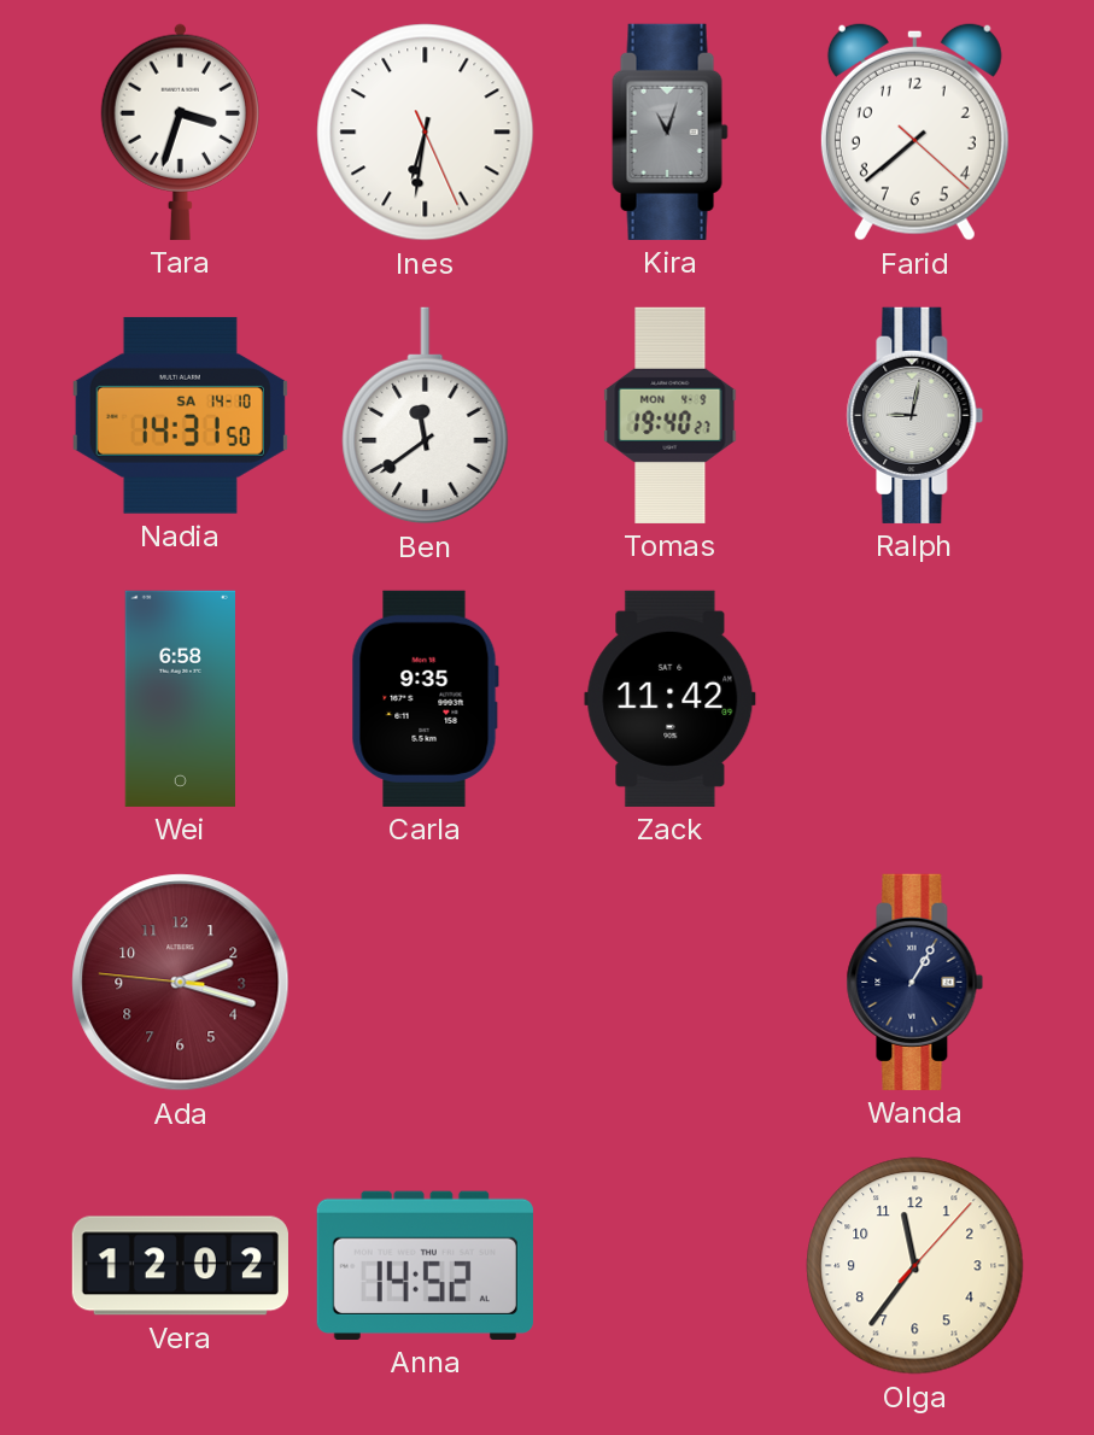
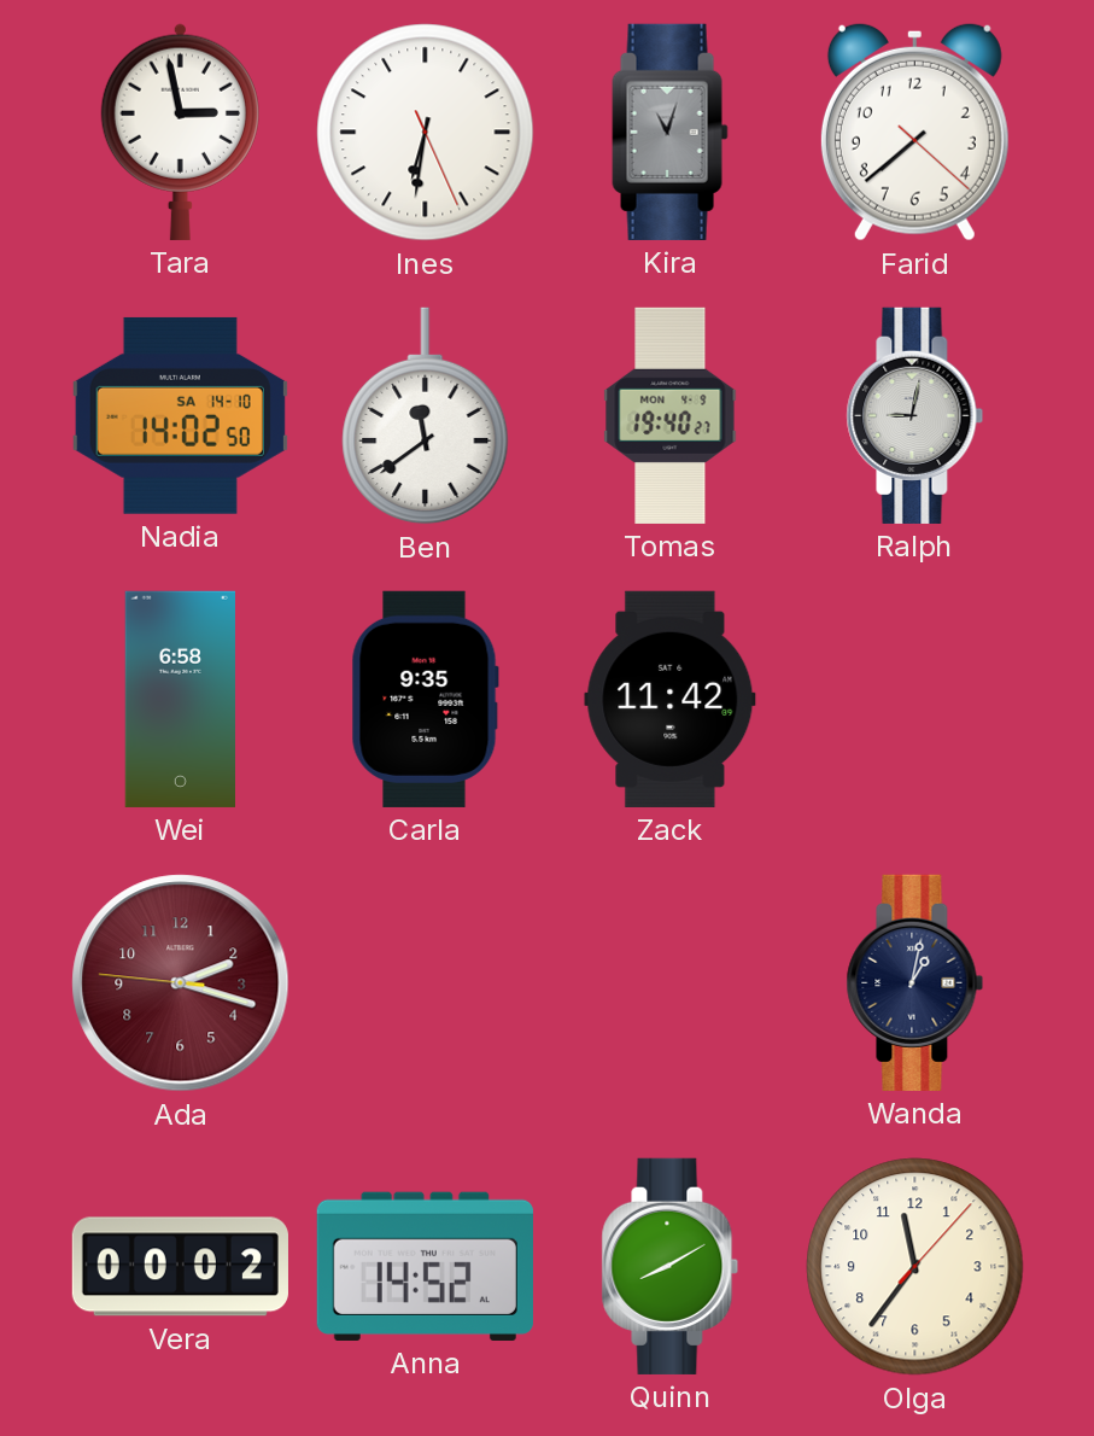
Tara: 3:33 -> 2:58
Nadia: 14:31 -> 14:02
Wanda: 1:05 -> 1:02
Vera: 12:02 -> 00:02
Quinn: none -> 8:10
